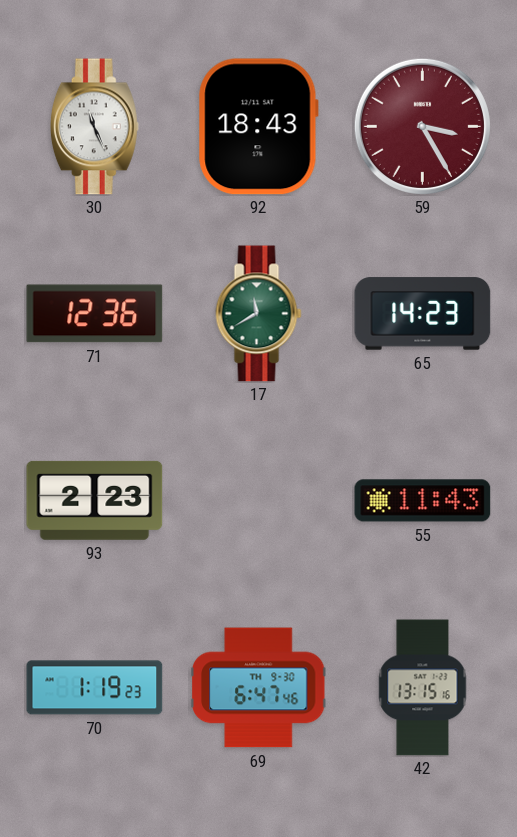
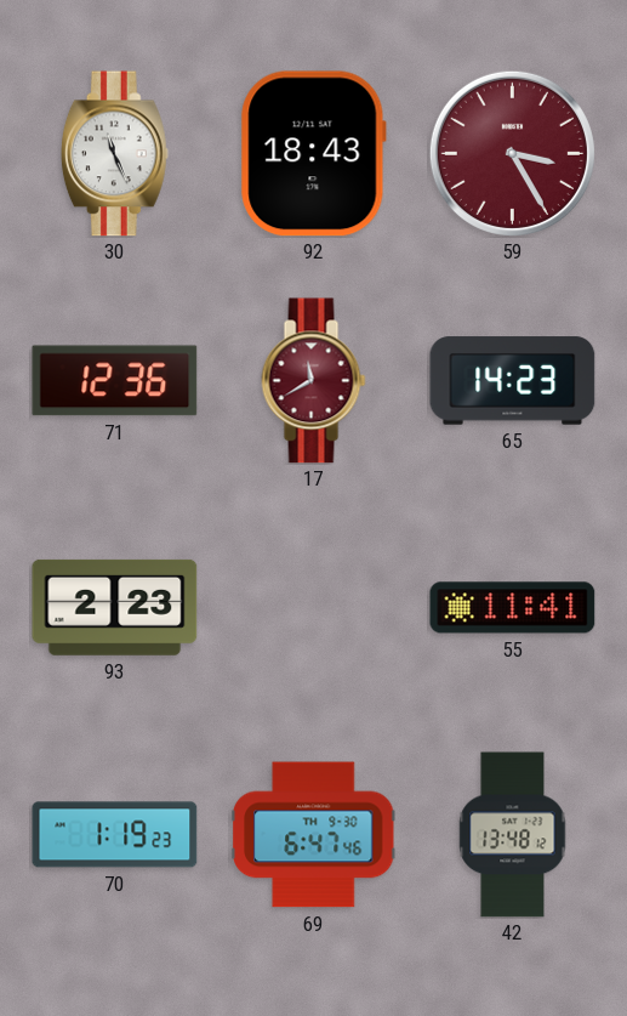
17 dial: green -> burgundy
55: 11:43 -> 11:41
42: 13:15 -> 13:48
